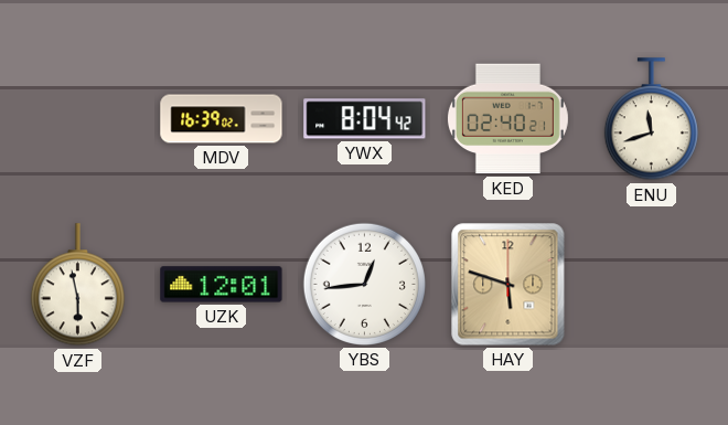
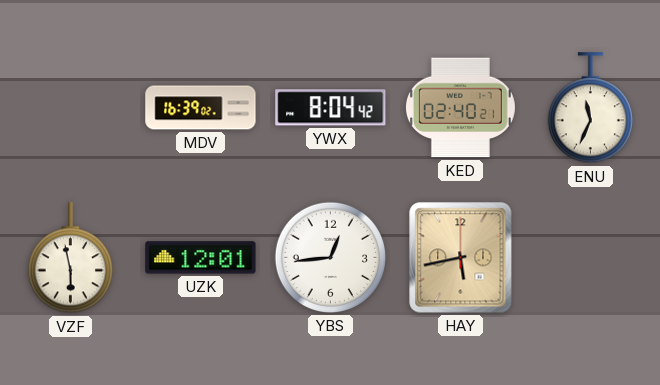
ENU: 11:42 -> 11:34
HAY: 5:48 -> 5:43
